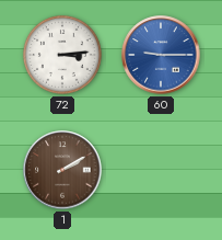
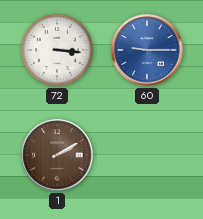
72: 3:14 -> 3:16
